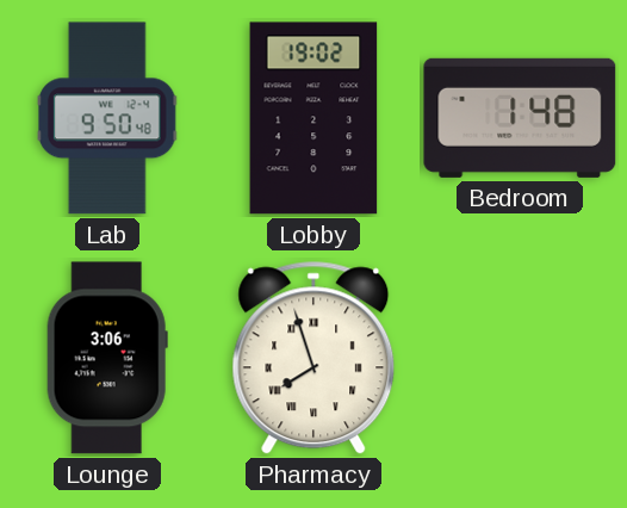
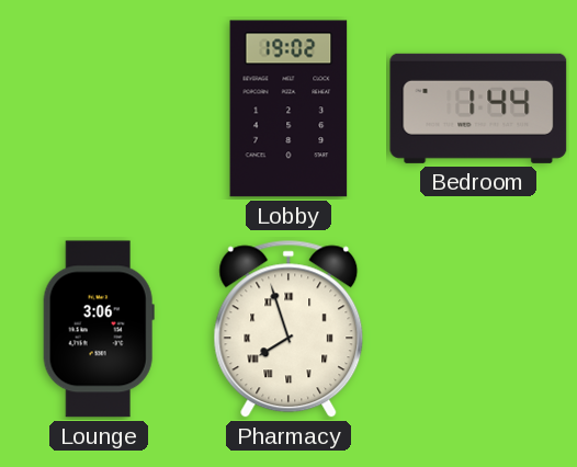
Lab: 9:50 -> none
Bedroom: 1:48 -> 1:44
